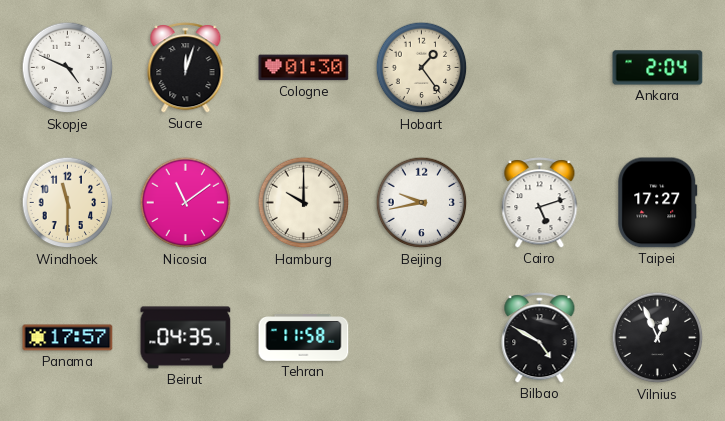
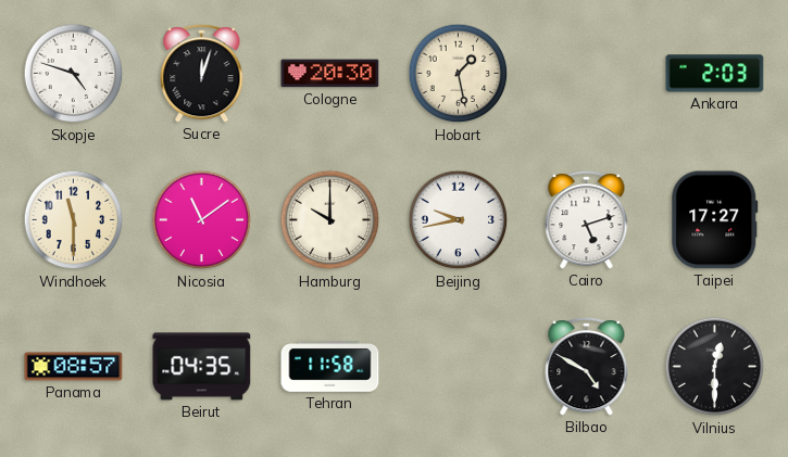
Skopje: 4:49 -> 4:48
Cologne: 01:30 -> 20:30
Hobart: 1:24 -> 1:28
Ankara: 2:04 -> 2:03
Panama: 17:57 -> 08:57
Vilnius: 12:56 -> 12:30
